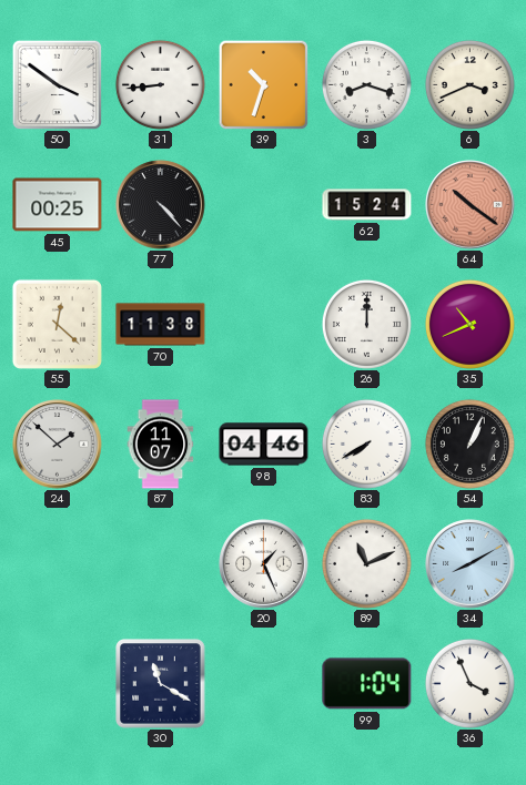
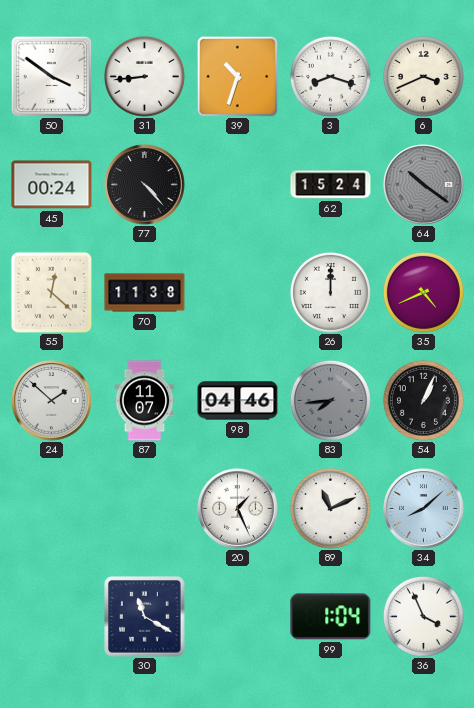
45: 00:25 -> 00:24
64 dial: salmon -> grey
35: 10:41 -> 4:41
83: 7:40 -> 7:44
83 dial: white -> grey
34: 8:10 -> 8:08
